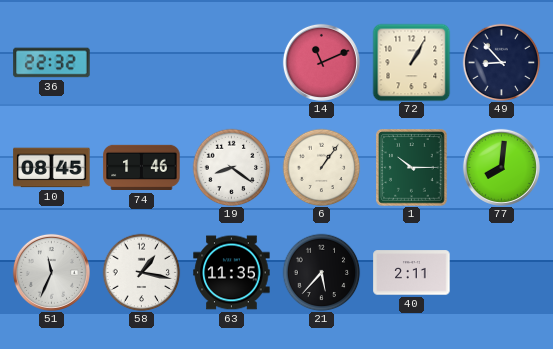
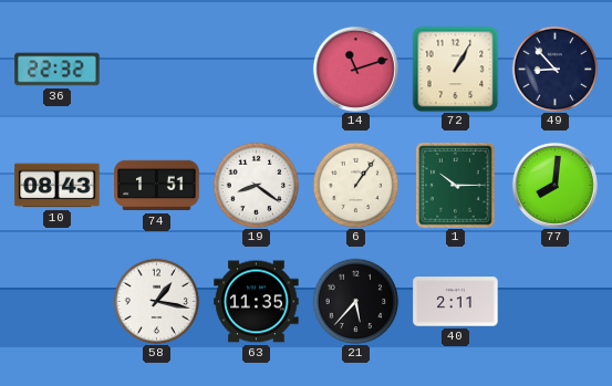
14: 11:11 -> 11:12
10: 08:45 -> 08:43
74: 1:46 -> 1:51
51: 11:34 -> none
